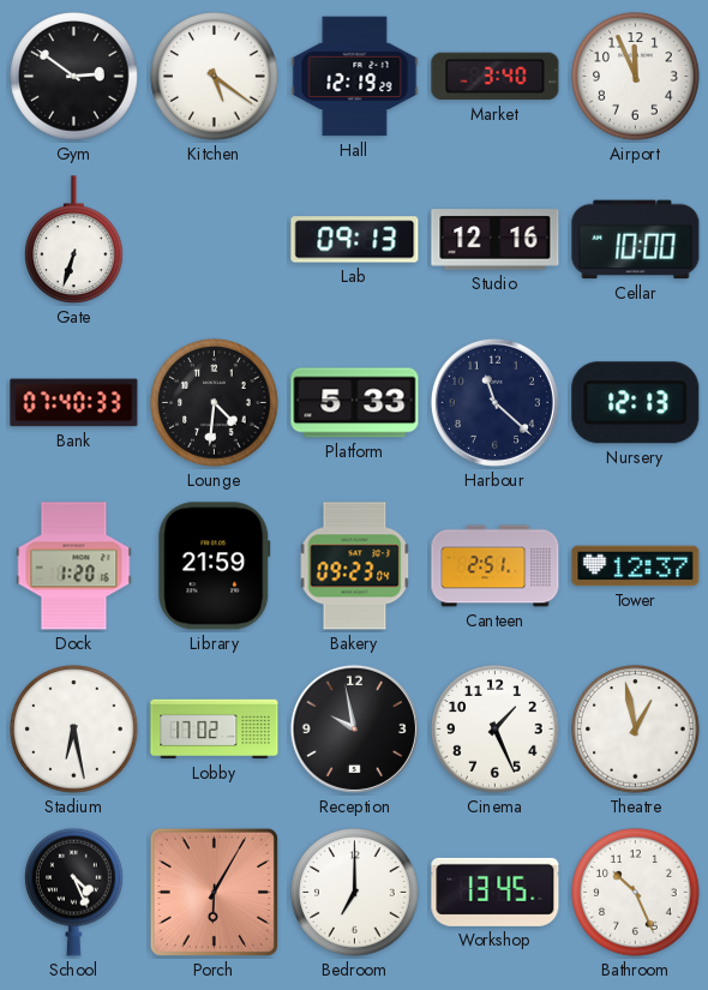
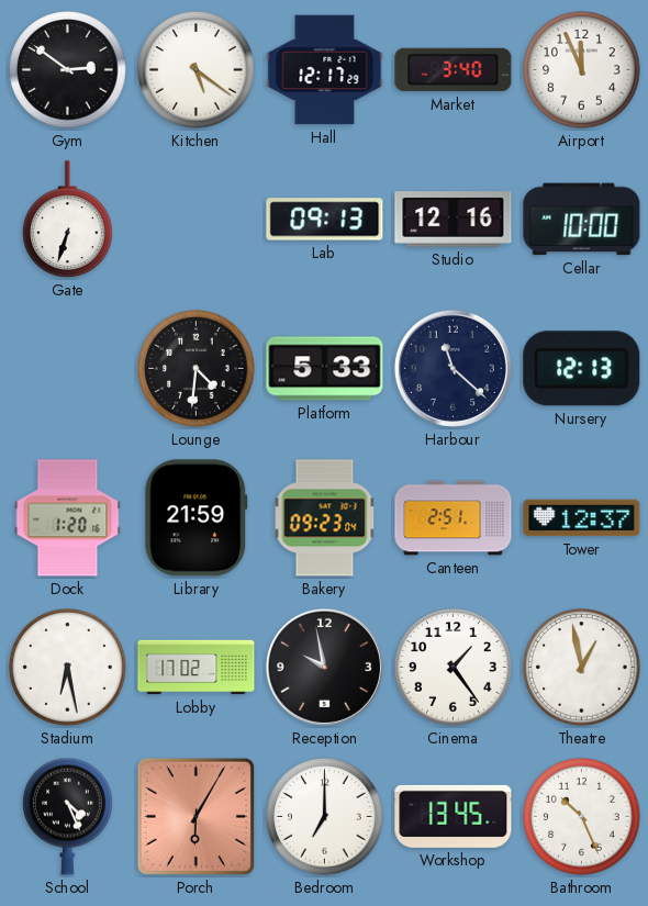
Hall: 12:19 -> 12:17
Bank: 07:40 -> none
Cinema: 1:26 -> 1:24
